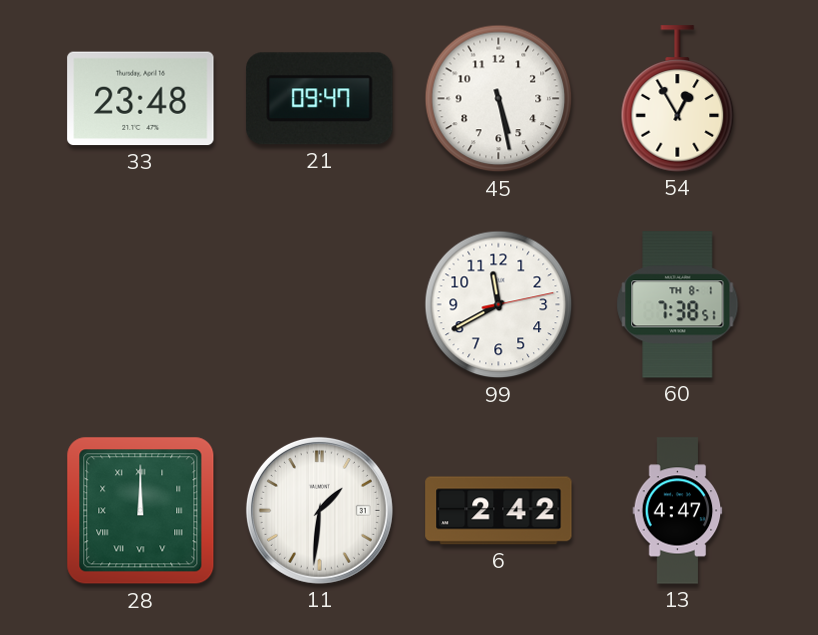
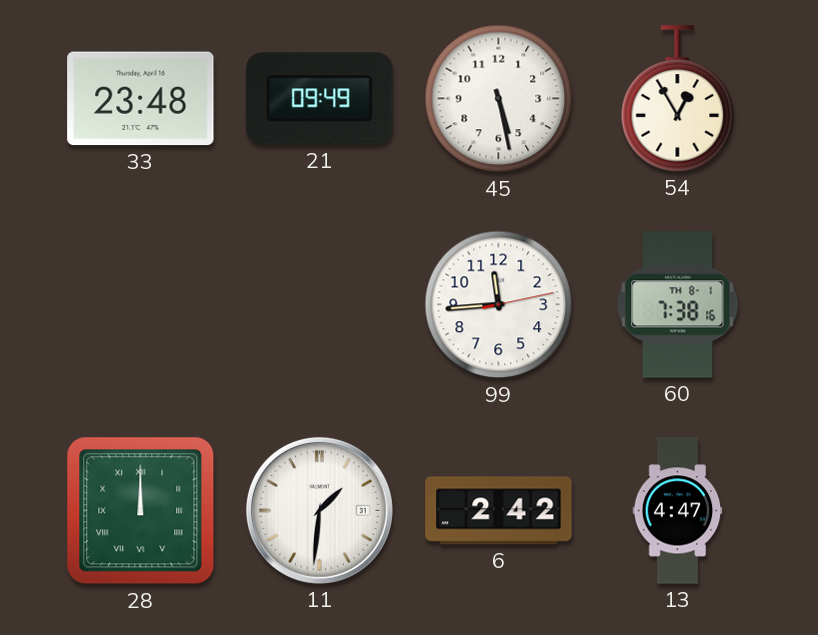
21: 09:47 -> 09:49
99: 11:40 -> 11:44
60: 7:38:51 -> 7:38:16
